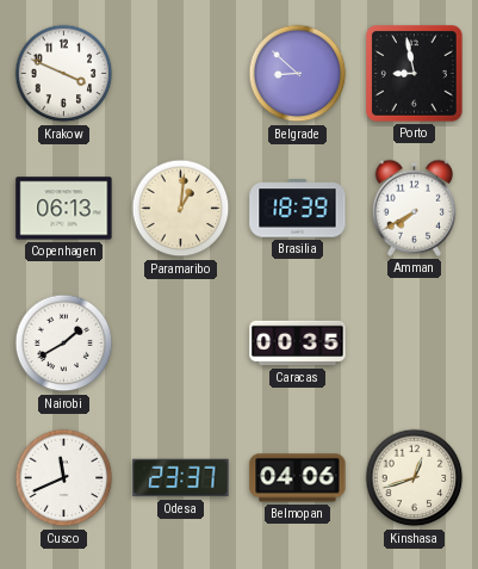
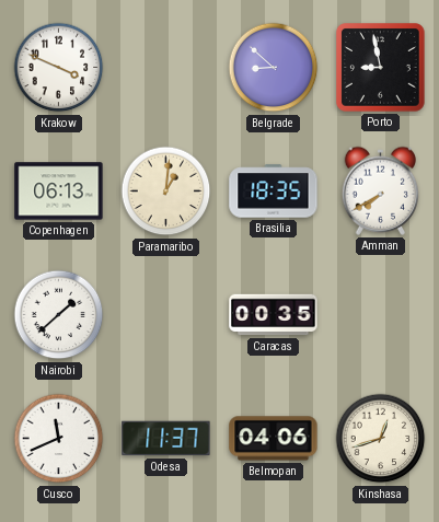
Brasilia: 18:39 -> 18:35
Nairobi: 1:40 -> 1:38
Odesa: 23:37 -> 11:37
